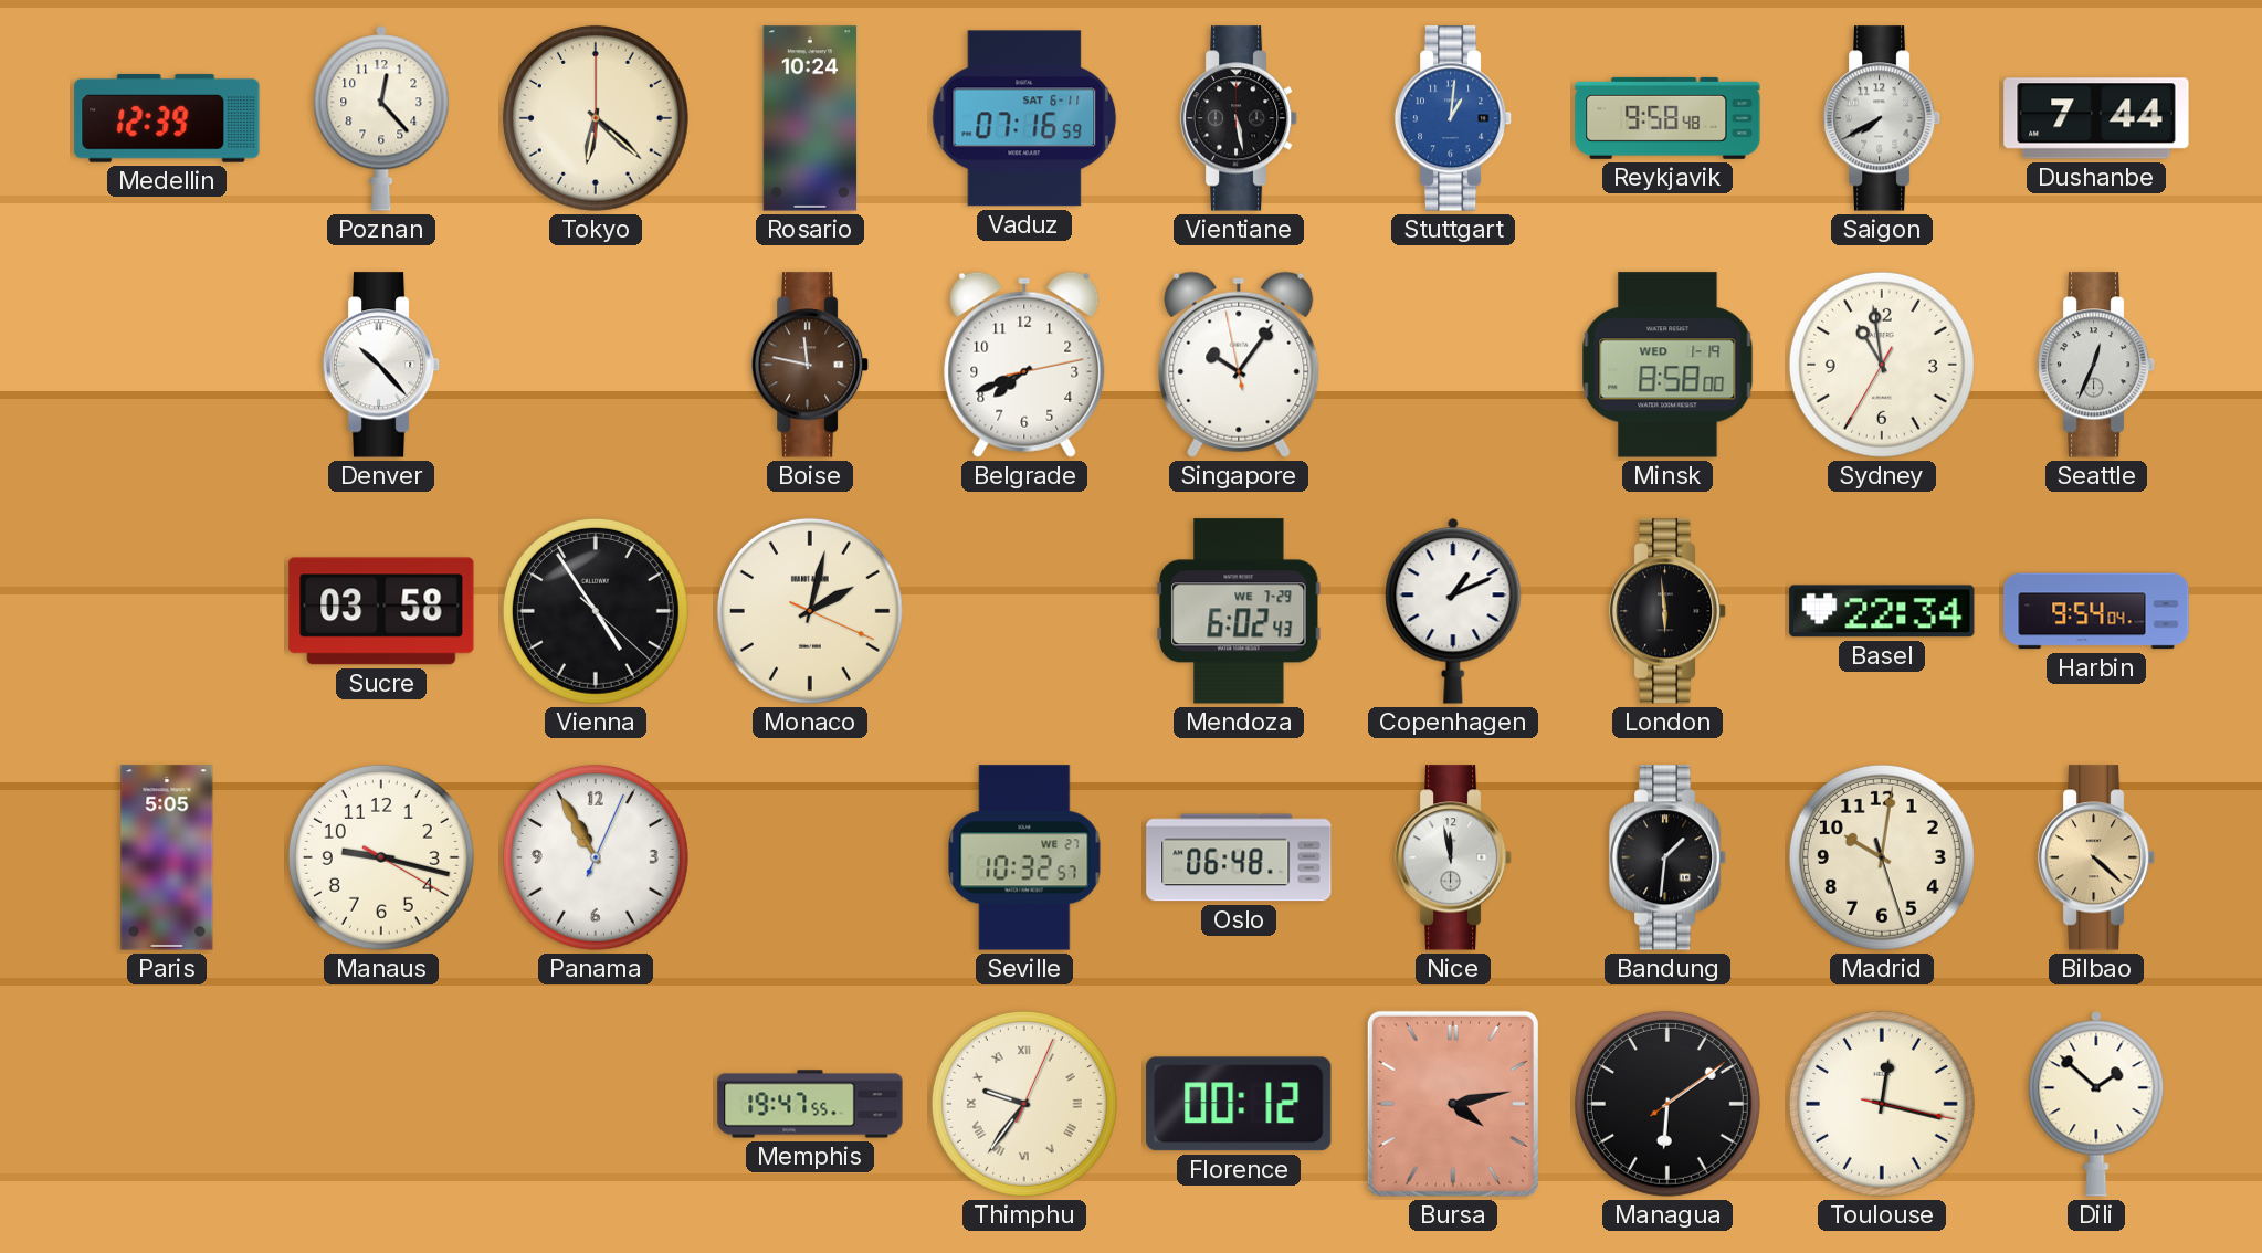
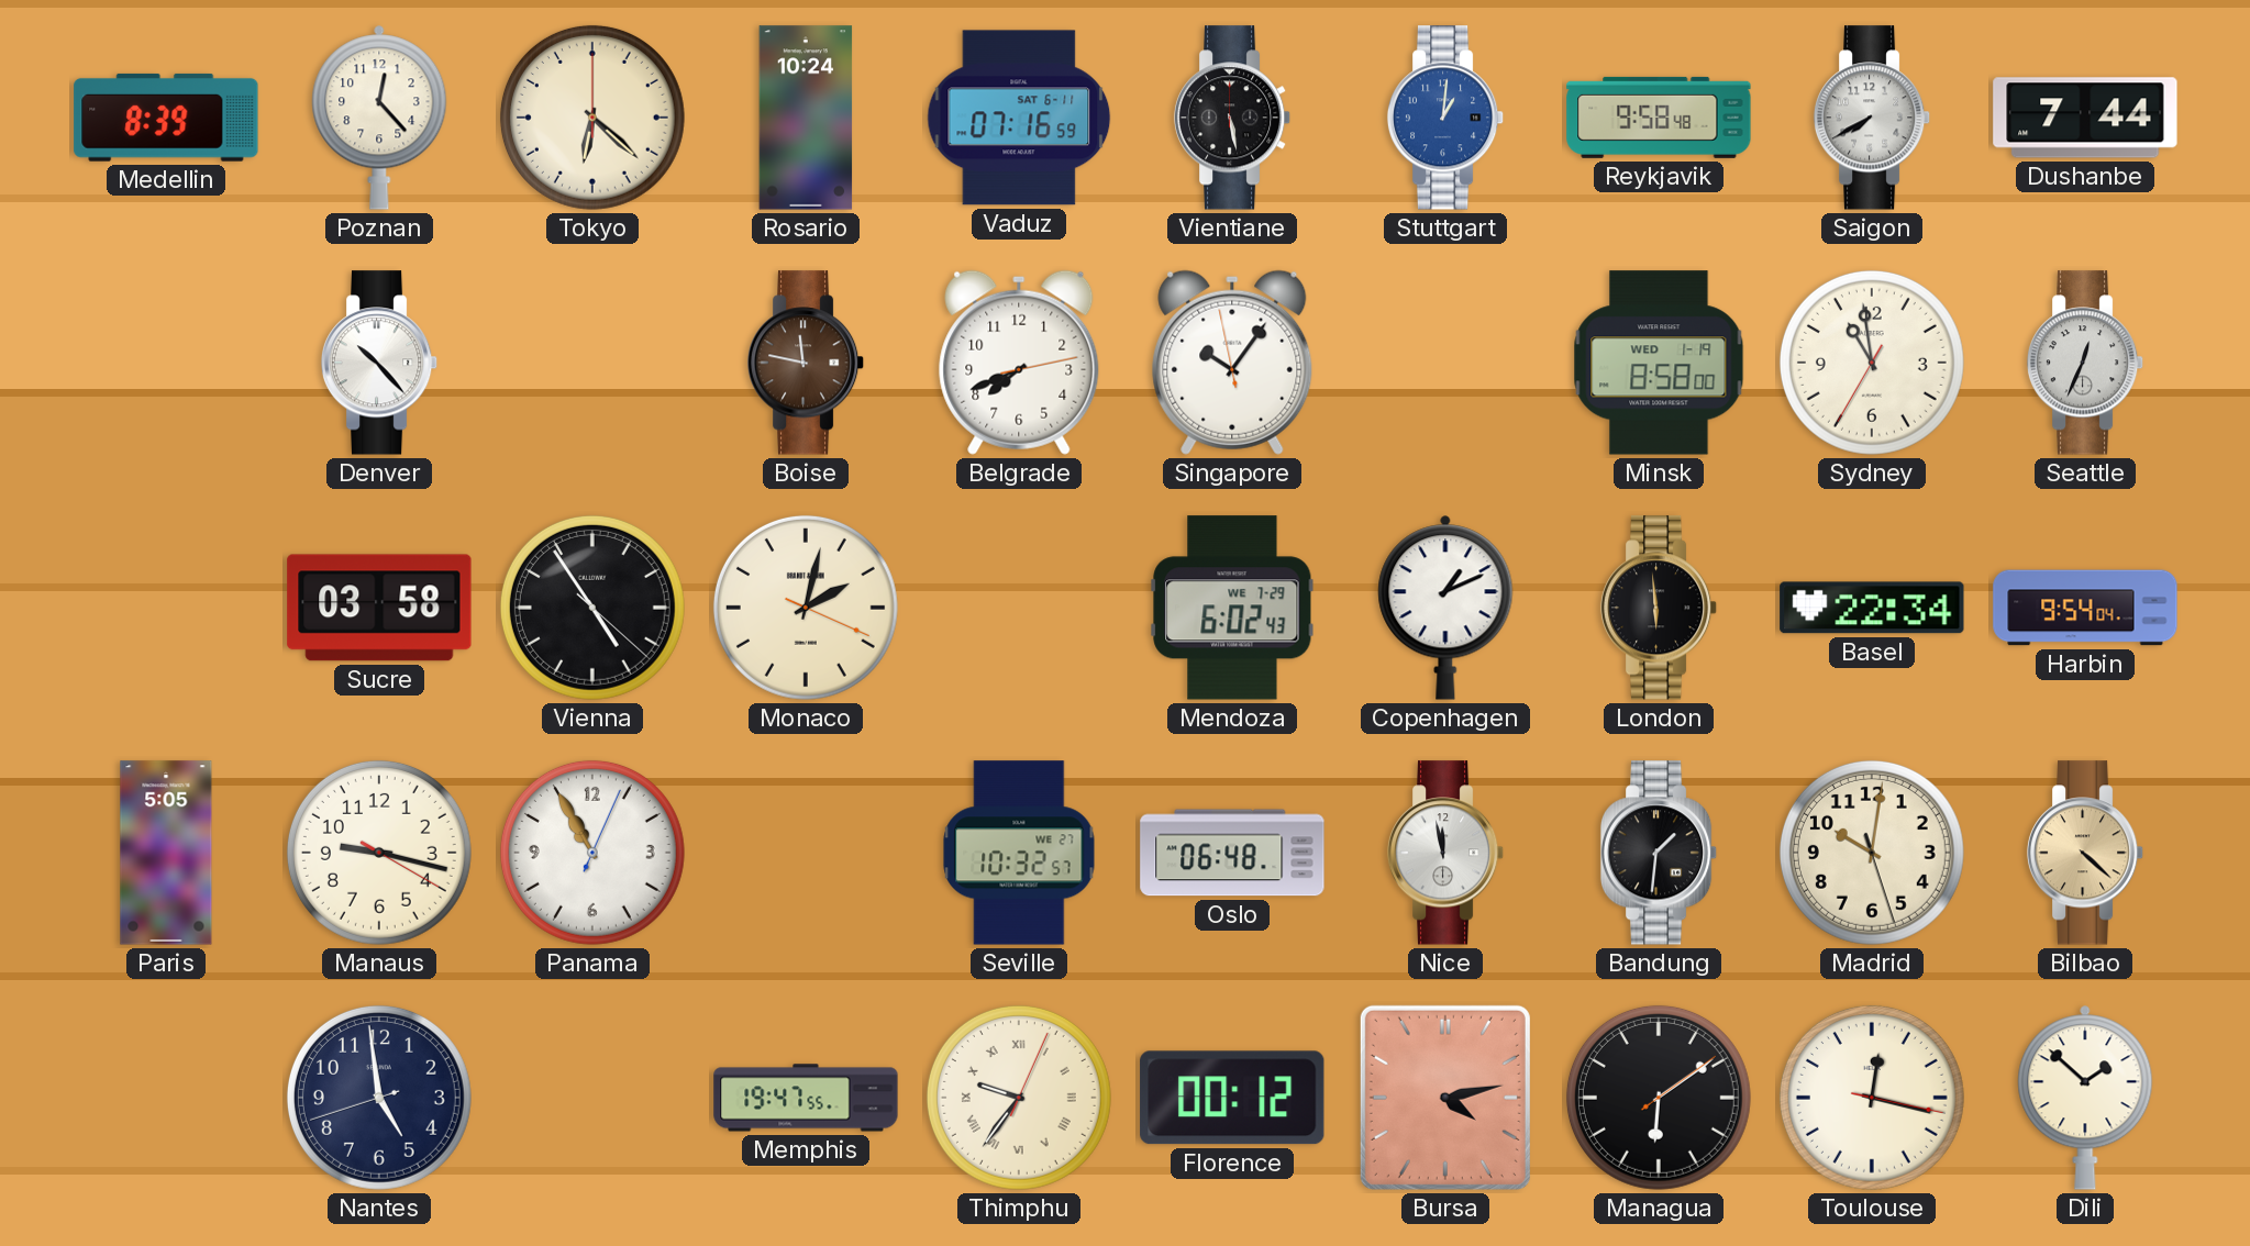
Medellin: 12:39 -> 8:39
Nantes: none -> 4:58
